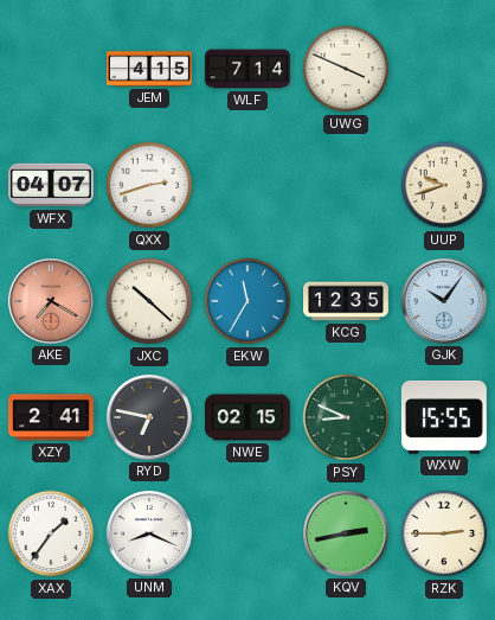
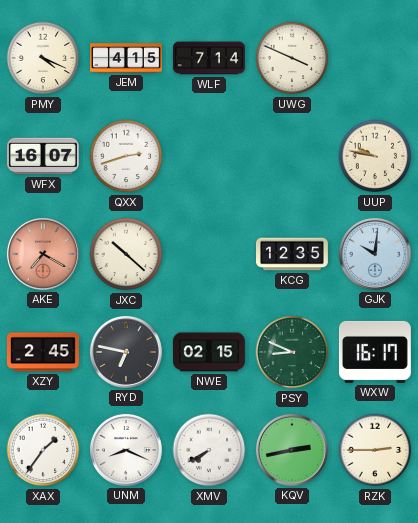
PMY: none -> 4:19
WFX: 04:07 -> 16:07
UUP: 9:42 -> 9:47
EKW: 11:35 -> none
GJK: 10:06 -> 10:01
XZY: 2:41 -> 2:45
WXW: 15:55 -> 16:17
XMV: none -> 7:40
